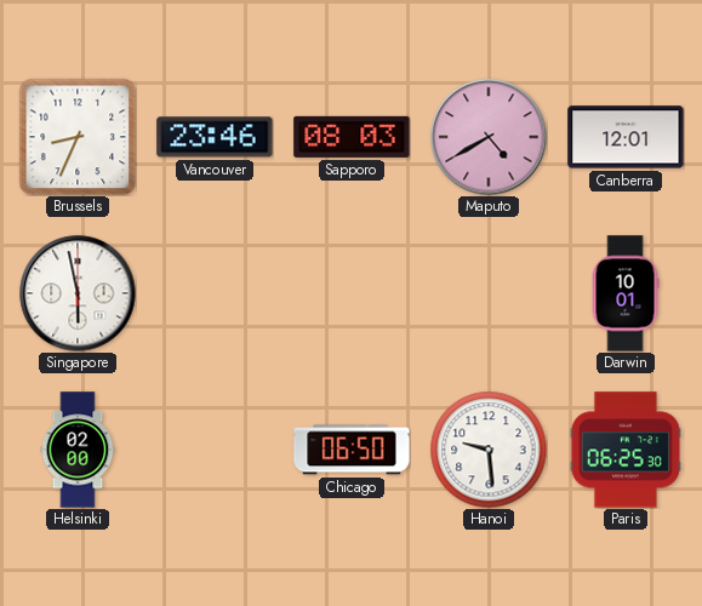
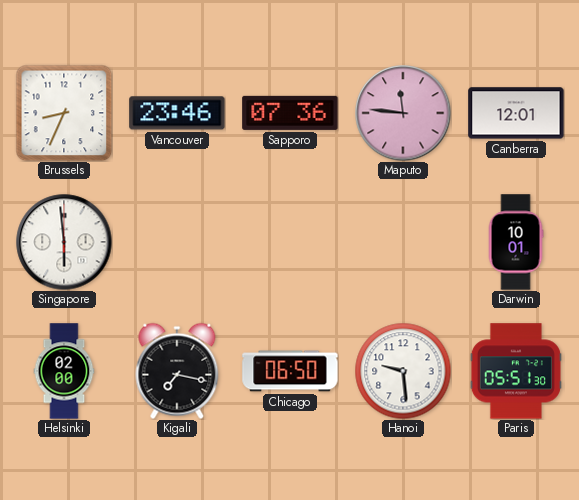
Sapporo: 08:03 -> 07:36
Maputo: 4:40 -> 11:46
Singapore: 5:58 -> 5:59
Kigali: none -> 7:17
Paris: 06:25 -> 05:51
